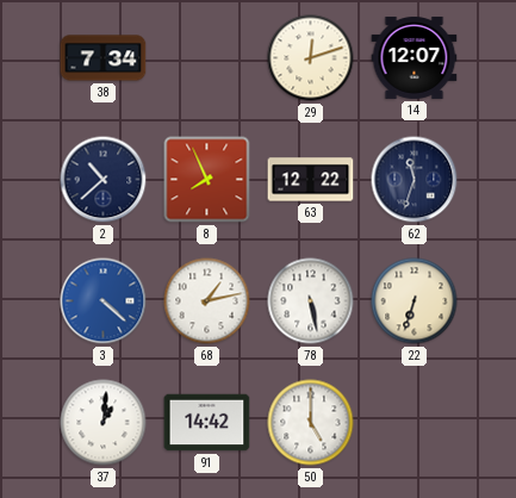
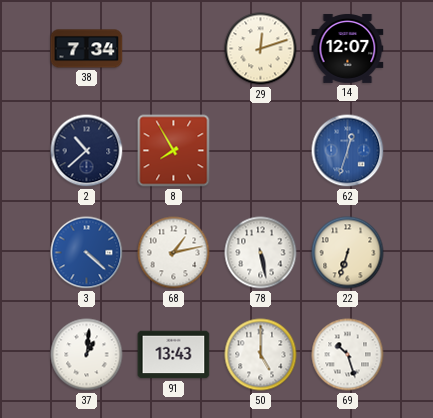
8: 7:56 -> 7:55
63: 12:22 -> none
62: 11:33 -> 12:33
62 dial: navy -> blue
91: 14:42 -> 13:43
69: none -> 10:27
